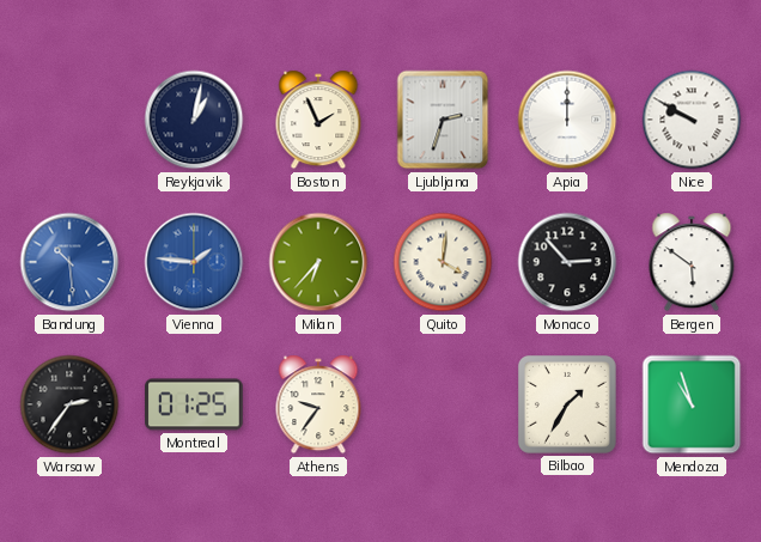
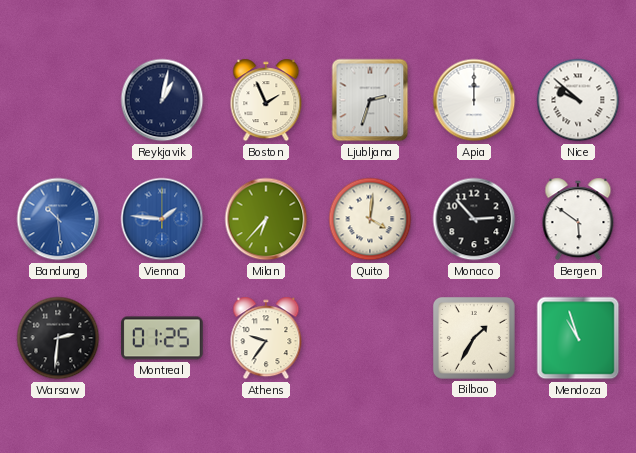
Nice: 9:50 -> 9:52
Warsaw: 2:36 -> 2:31
